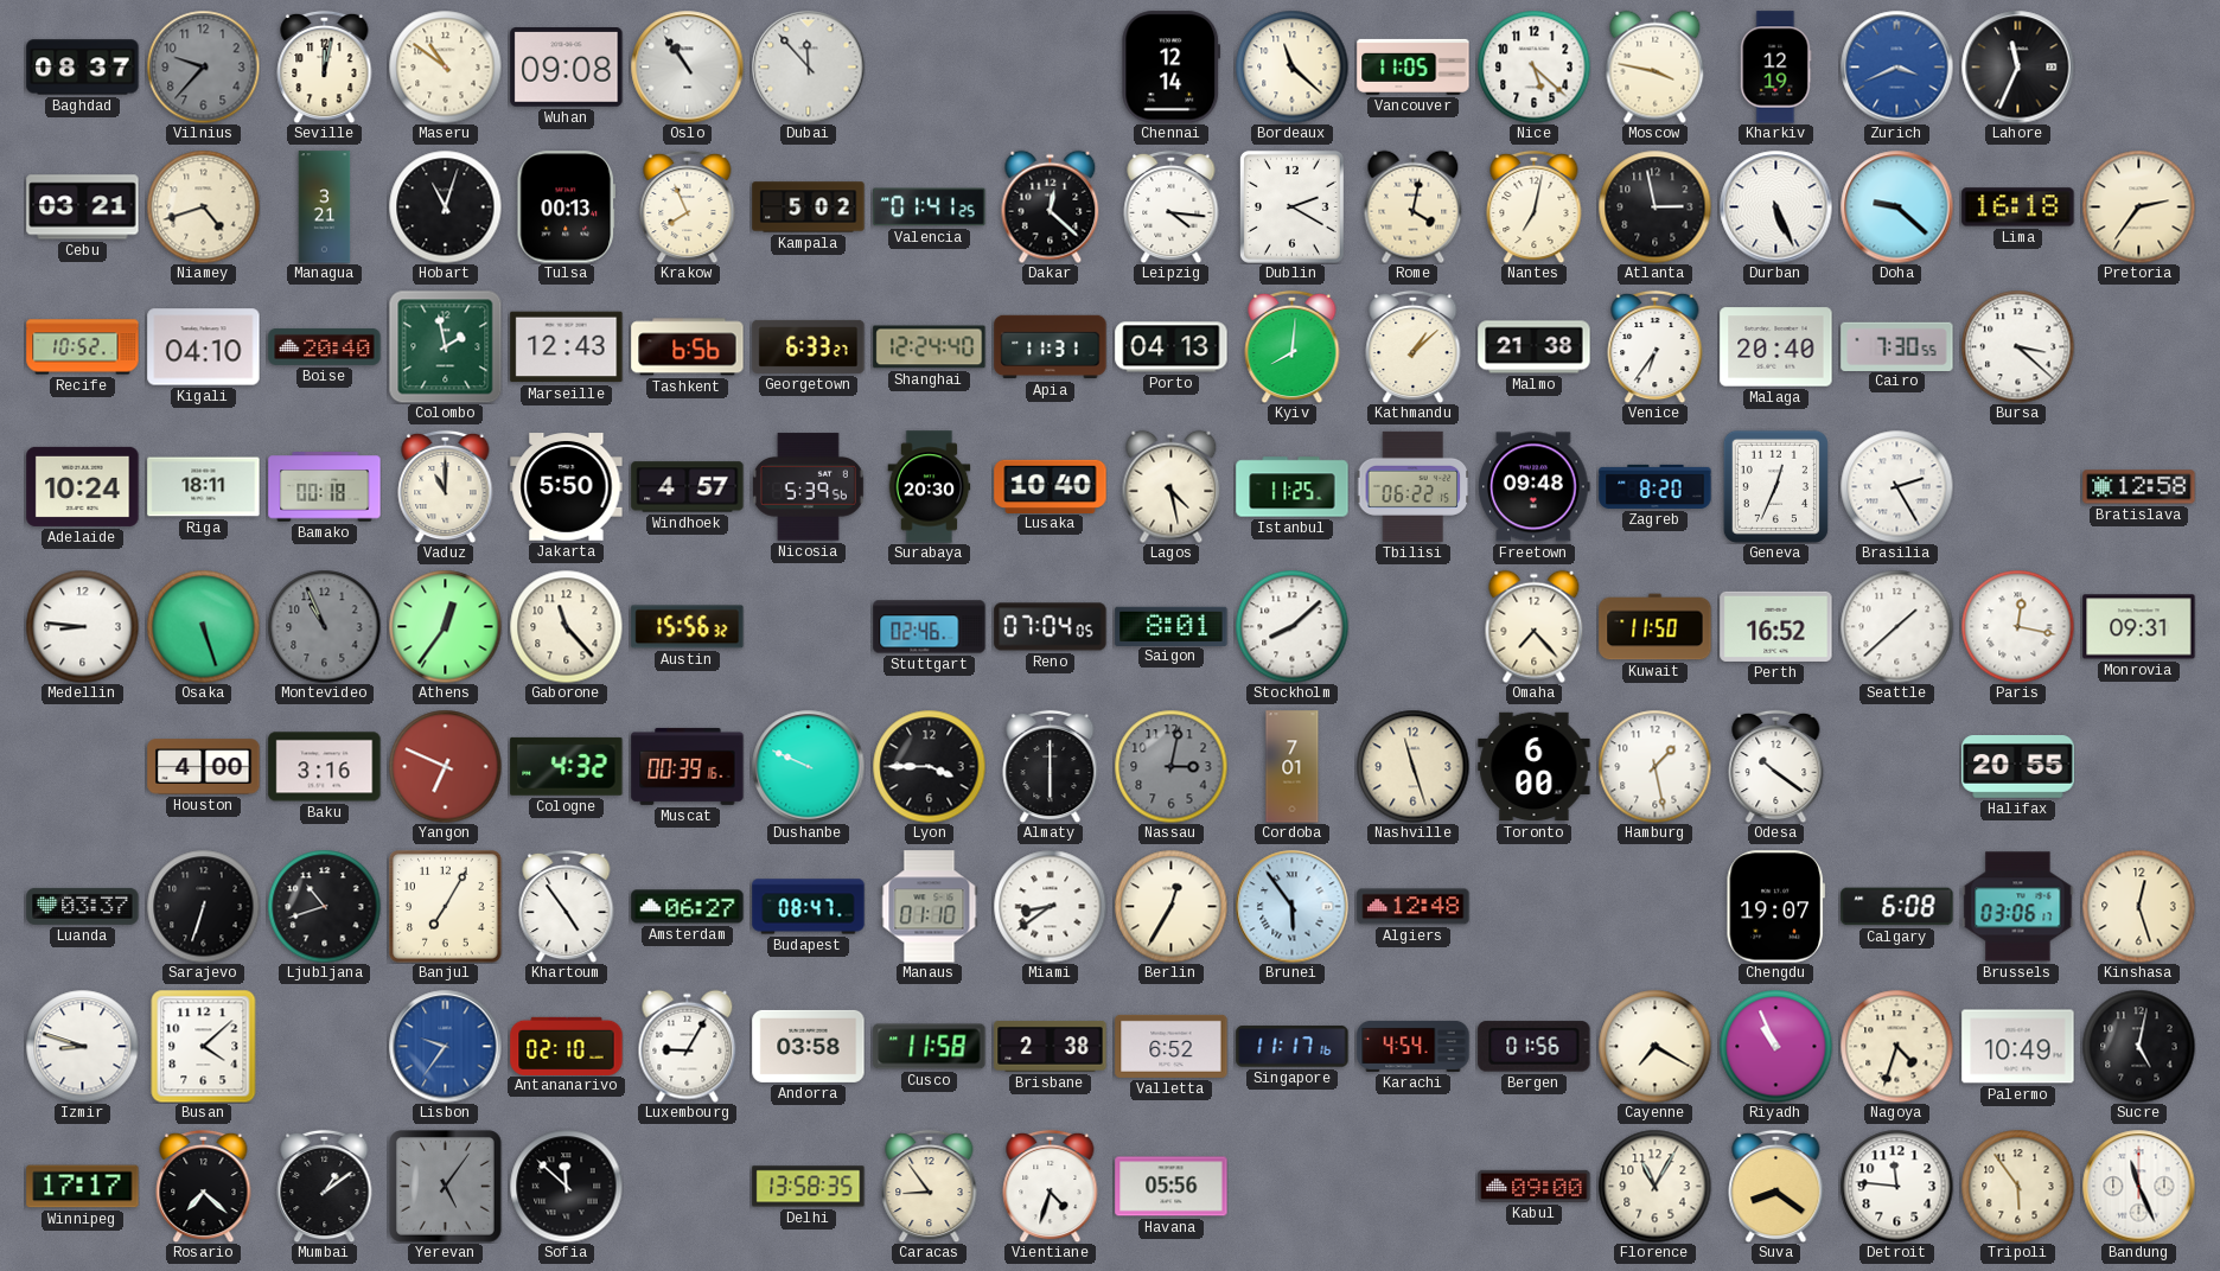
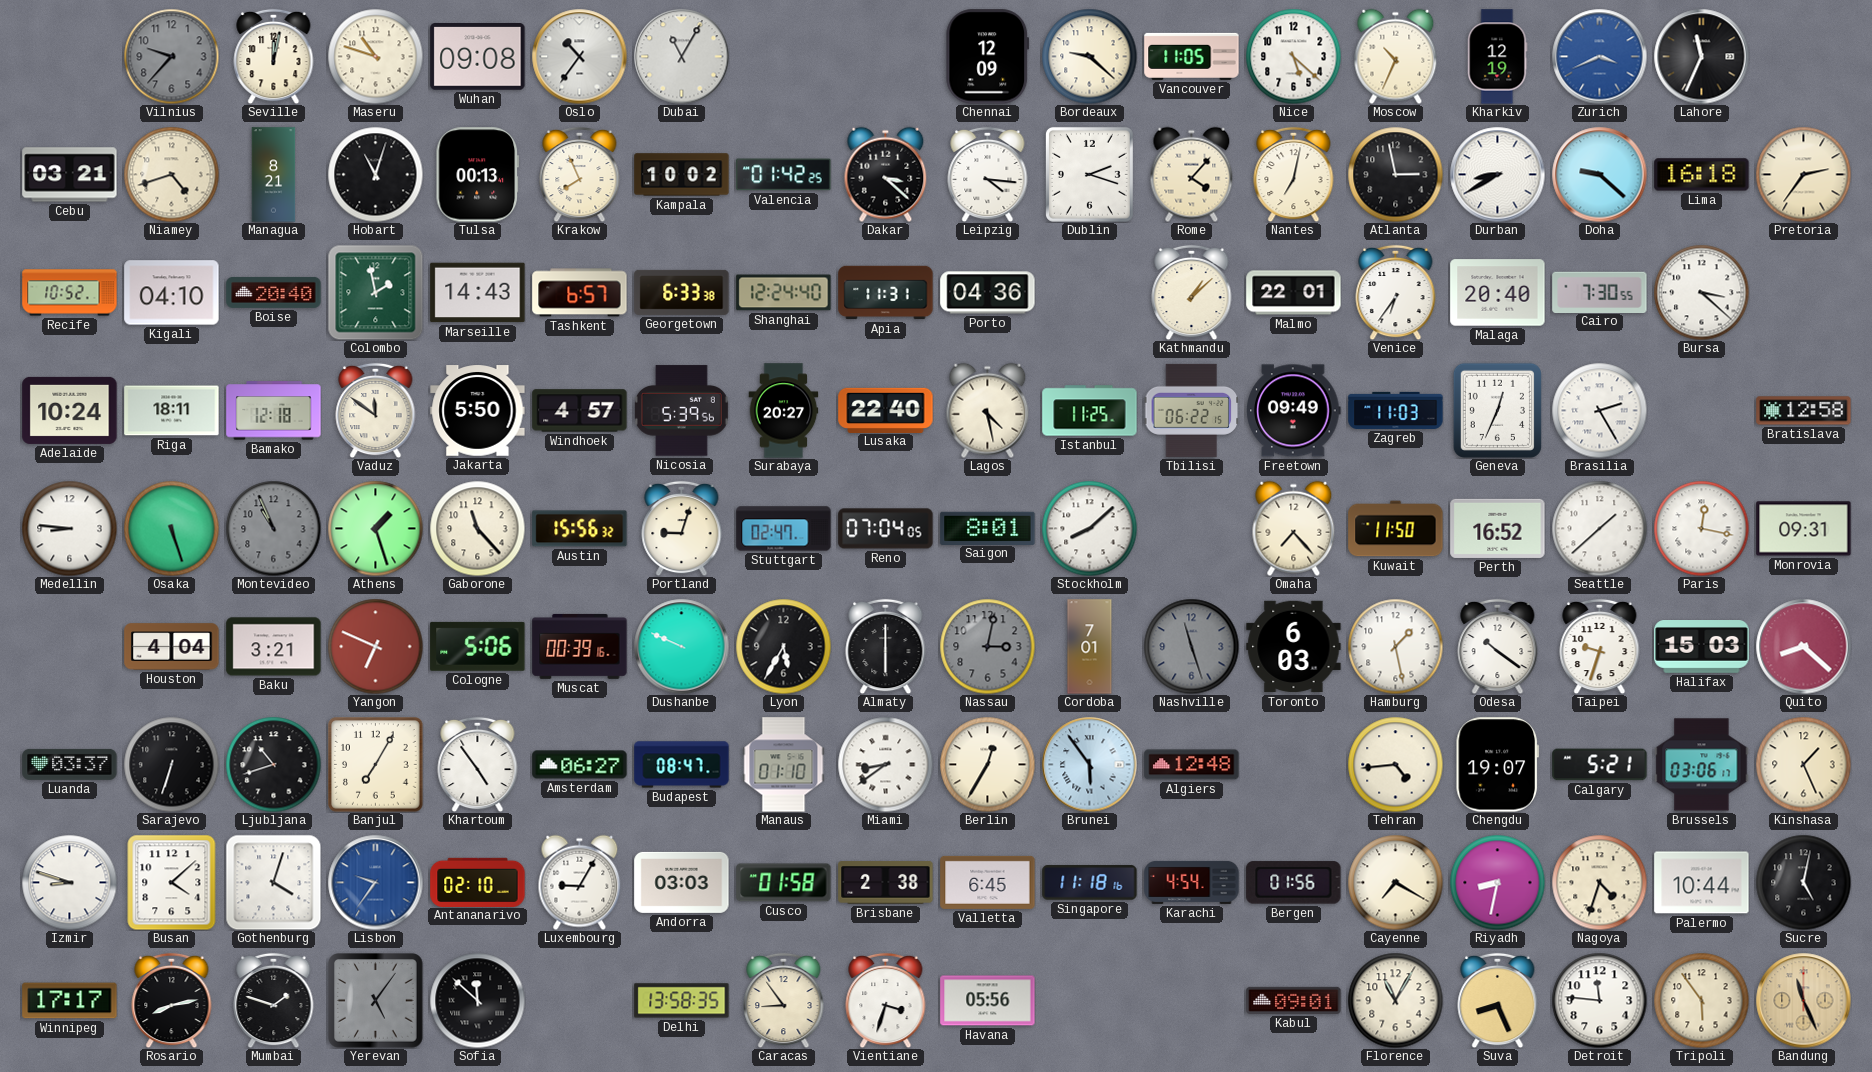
Baghdad: 08:37 -> none
Maseru: 10:51 -> 10:48
Oslo: 10:54 -> 10:36
Dubai: 11:53 -> 11:05
Chennai: 12:14 -> 12:09
Bordeaux: 11:22 -> 9:22
Moscow: 3:47 -> 10:34
Managua: 3:21 -> 8:21
Kampala: 5:02 -> 10:02
Valencia: 01:41 -> 01:42
Dakar: 12:22 -> 3:22
Dublin: 2:20 -> 2:18
Rome: 4:02 -> 4:07
Durban: 5:26 -> 8:40
Marseille: 12:43 -> 14:43
Tashkent: 6:56 -> 6:57
Georgetown: 6:33:27 -> 6:33:38
Porto: 04:13 -> 04:36
Kyiv: 8:01 -> none
Malmo: 21:38 -> 22:01
Bamako: 00:18 -> 12:18
Vaduz: 11:00 -> 11:51
Surabaya: 20:30 -> 20:27
Lusaka: 10:40 -> 22:40
Freetown: 09:48 -> 09:49
Zagreb: 8:20 -> 11:03
Athens: 12:36 -> 1:27
Portland: none -> 9:03
Stuttgart: 02:46 -> 02:47
Houston: 4:00 -> 4:04
Baku: 3:16 -> 3:21
Cologne: 4:32 -> 5:06
Lyon: 3:45 -> 5:35
Nashville dial: cream -> grey
Toronto: 6:00 -> 6:03
Taipei: none -> 9:33
Halifax: 20:55 -> 15:03
Quito: none -> 8:22
Tehran: none -> 4:44
Calgary: 6:08 -> 5:21
Kinshasa: 12:27 -> 1:26
Gothenburg: none -> 4:03
Andorra: 03:58 -> 03:03
Cusco: 11:58 -> 01:58
Valletta: 6:52 -> 6:45
Singapore: 11:17 -> 11:18
Riyadh: 10:56 -> 8:32
Palermo: 10:49 -> 10:44
Rosario: 7:22 -> 8:13
Mumbai: 1:09 -> 1:48
Vientiane: 4:33 -> 3:33
Kabul: 09:00 -> 09:01
Suva: 8:21 -> 8:26
Bandung dial: white -> champagne
